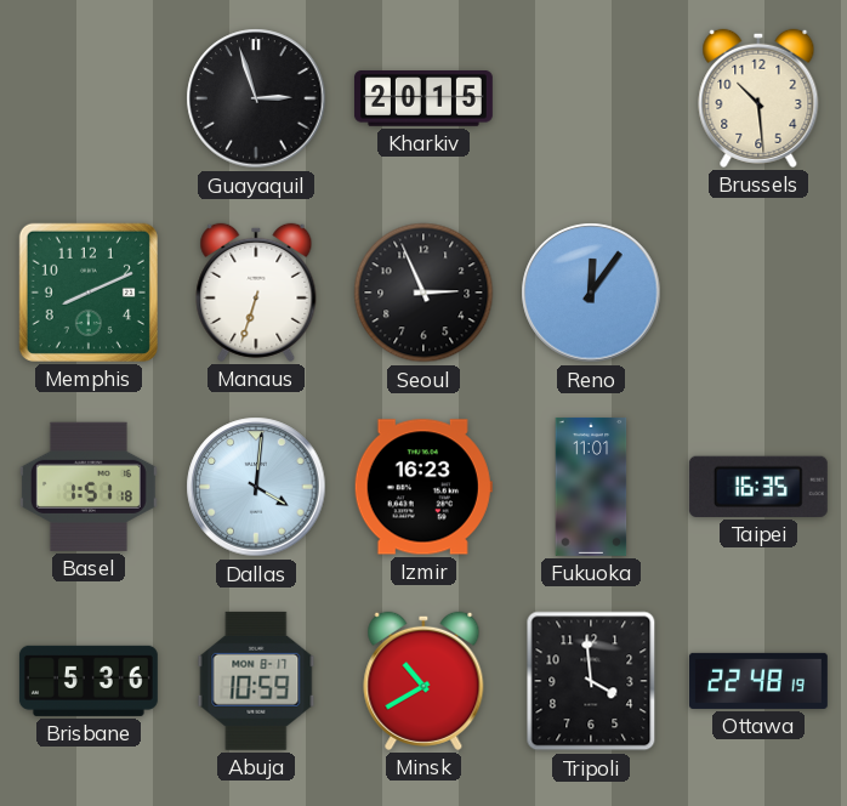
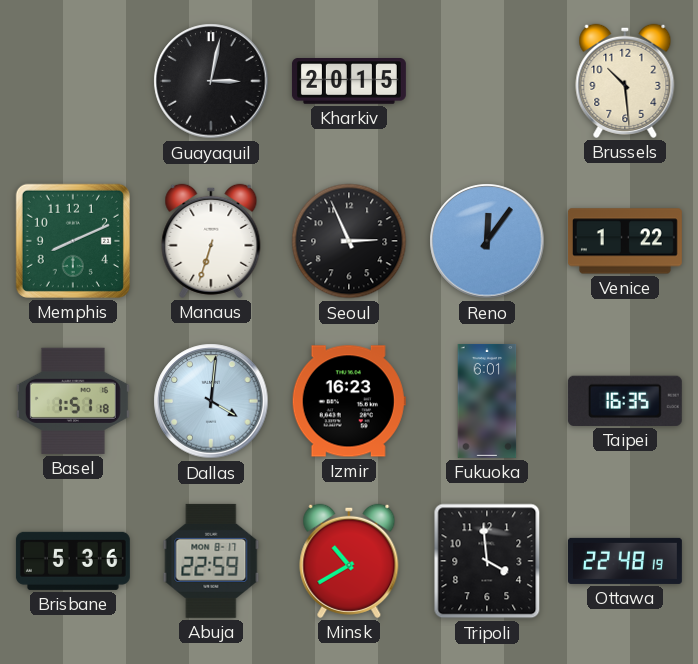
Guayaquil: 2:57 -> 3:02
Venice: none -> 1:22
Fukuoka: 11:01 -> 6:01
Abuja: 10:59 -> 22:59
